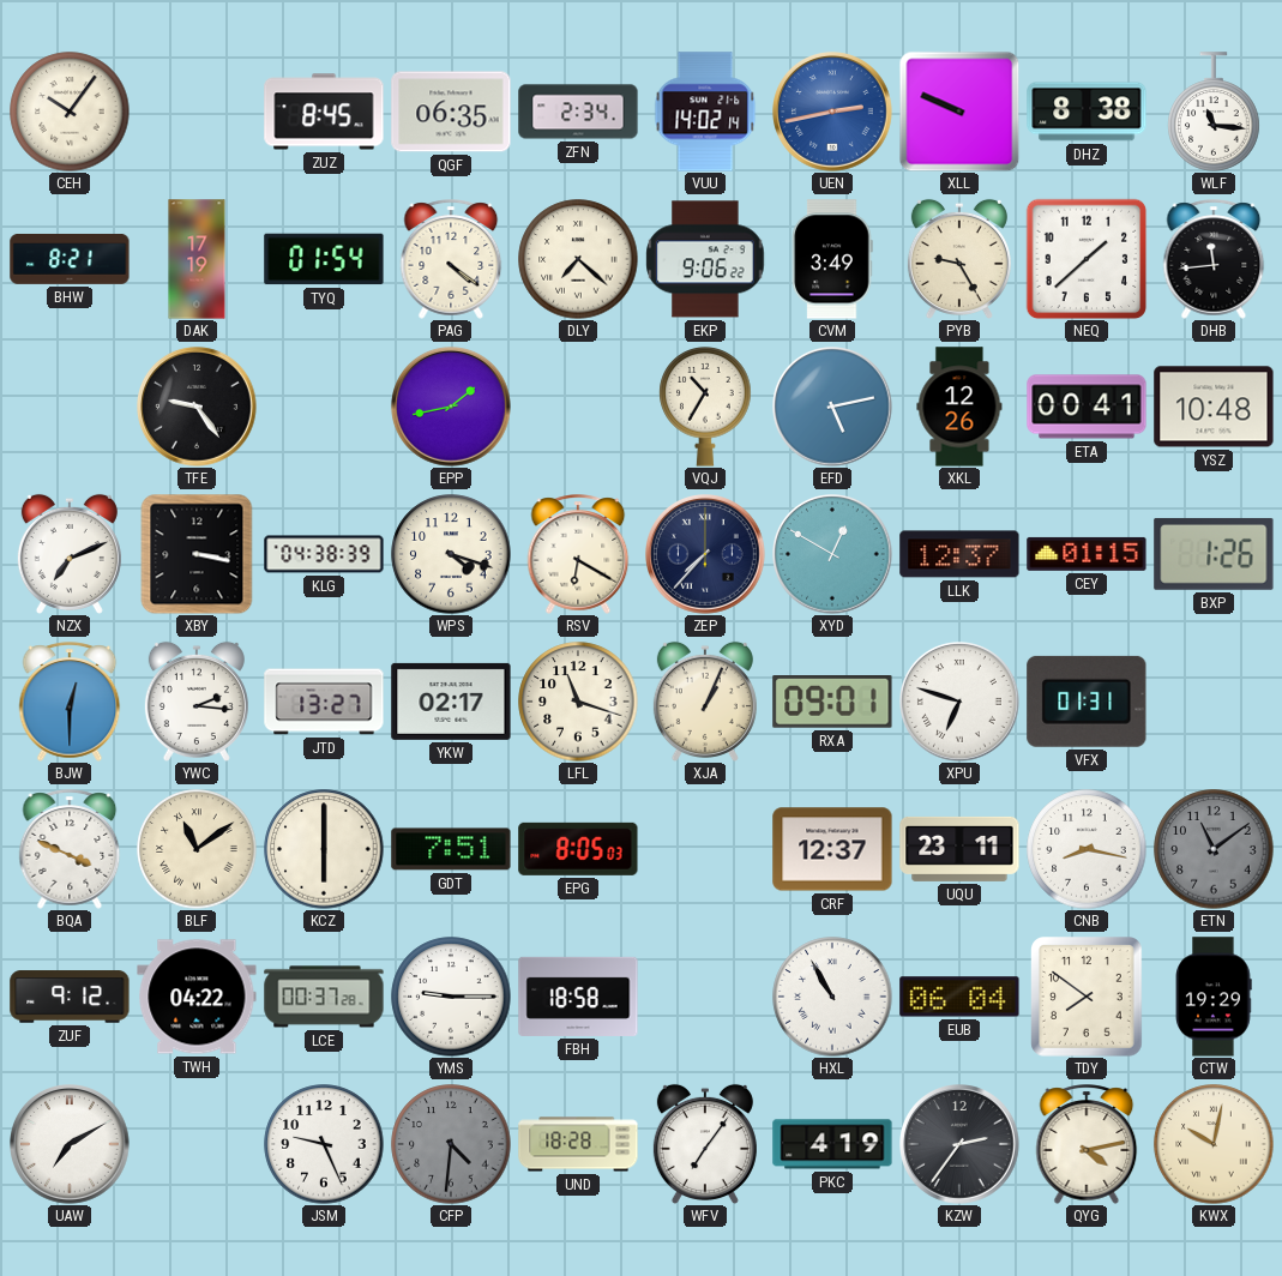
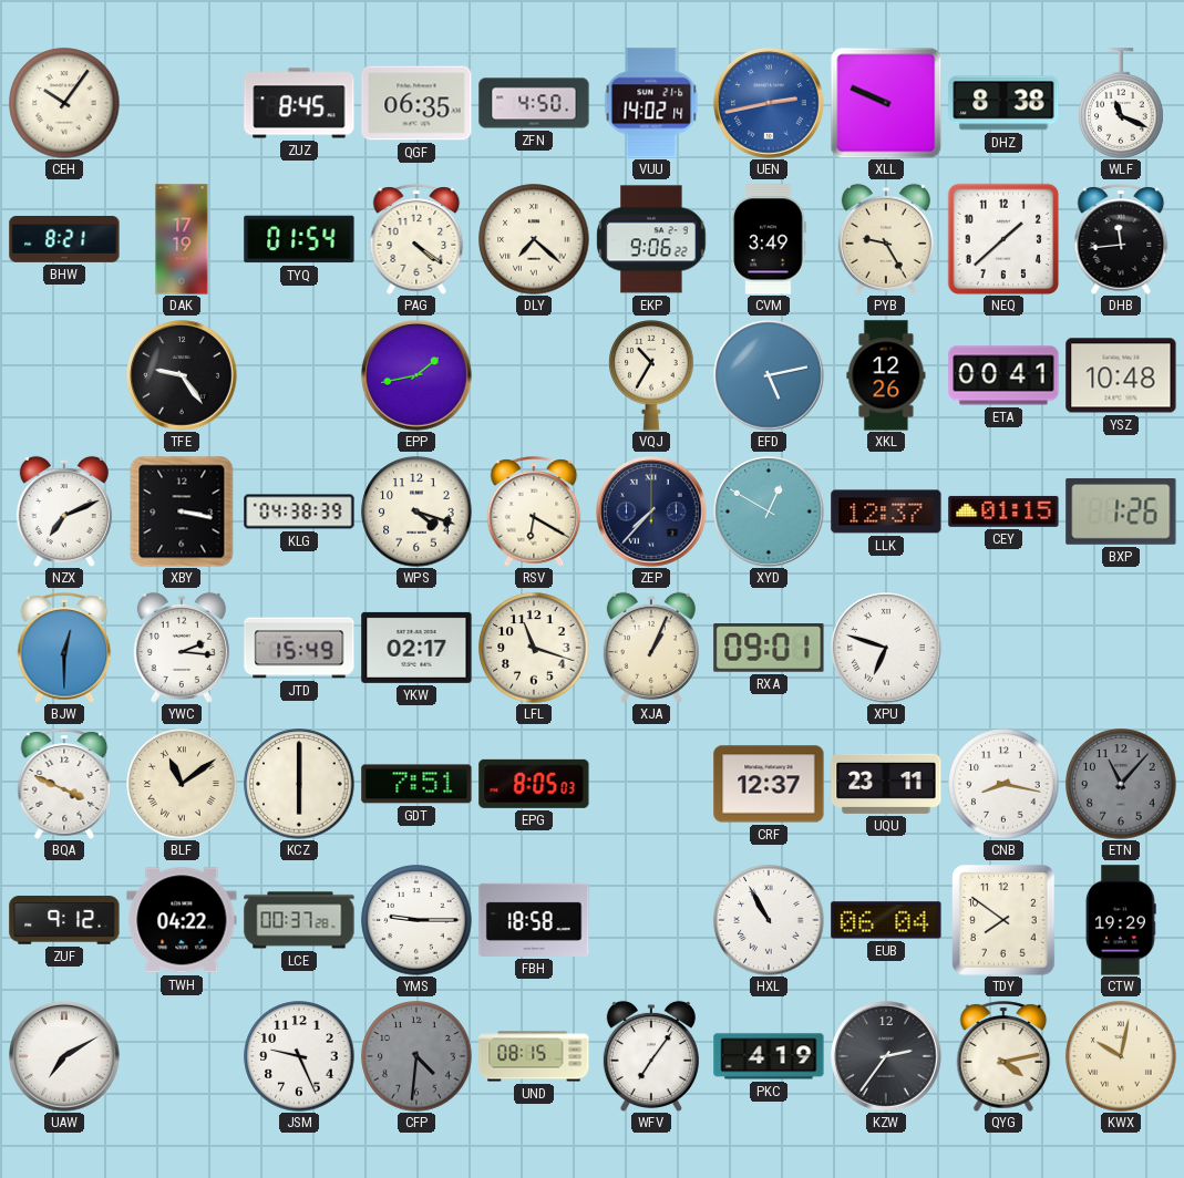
ZFN: 2:34 -> 4:50
WLF: 11:16 -> 11:19
JTD: 13:27 -> 15:49
VFX: 01:31 -> none
ETN: 11:09 -> 11:07
UND: 18:28 -> 08:15
